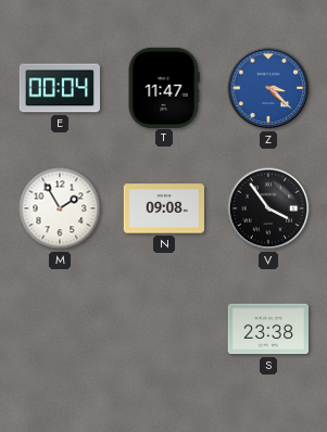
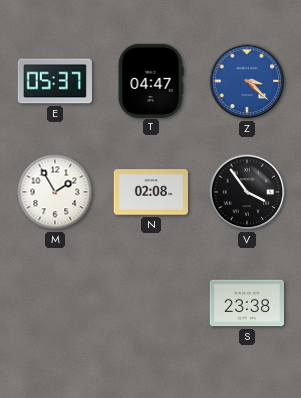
E: 00:04 -> 05:37
T: 11:47 -> 04:47
N: 09:08 -> 02:08
